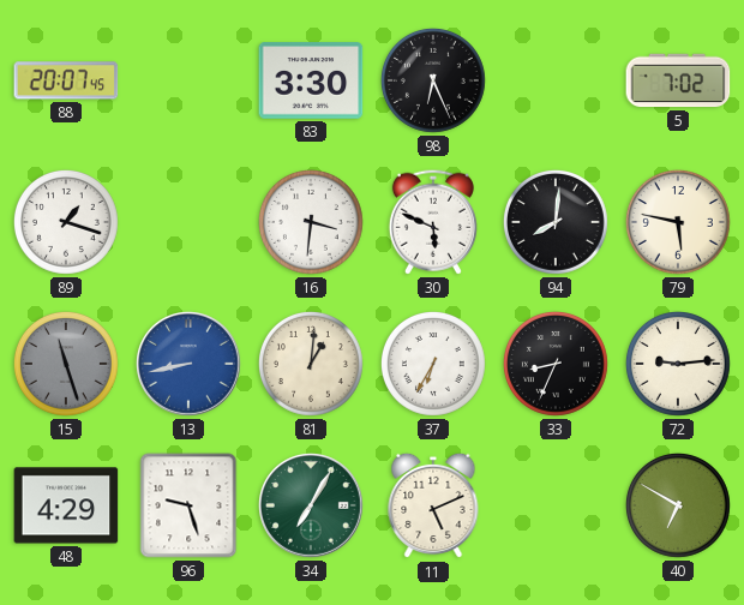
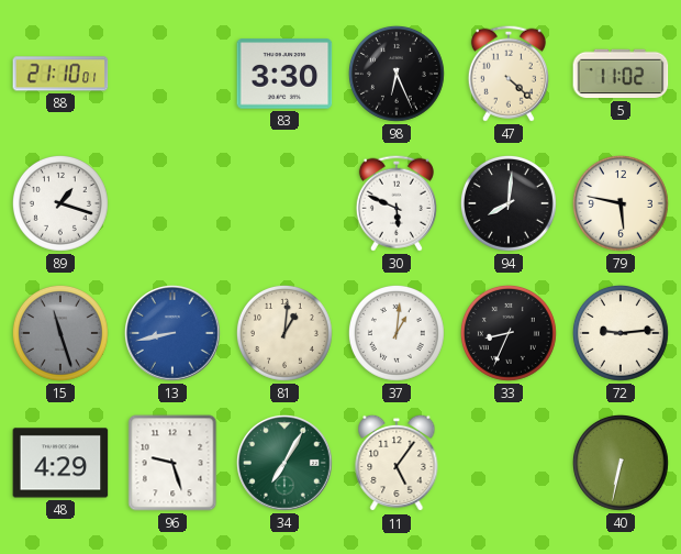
88: 20:07 -> 21:10
47: none -> 4:22
5: 7:02 -> 11:02
16: 3:31 -> none
37: 6:35 -> 1:01
11: 5:11 -> 5:06
40: 6:50 -> 6:32
